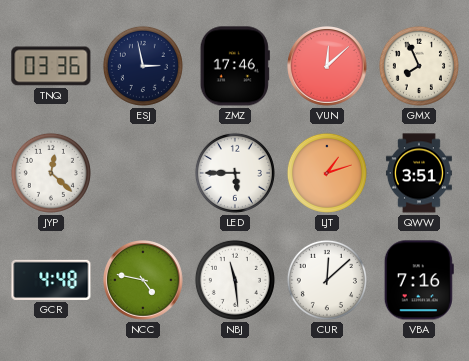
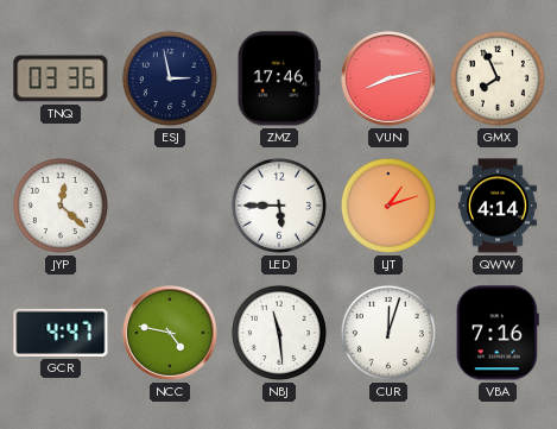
VUN: 12:08 -> 8:13
QWW: 3:51 -> 4:14
GCR: 4:48 -> 4:47
CUR: 12:08 -> 12:03
